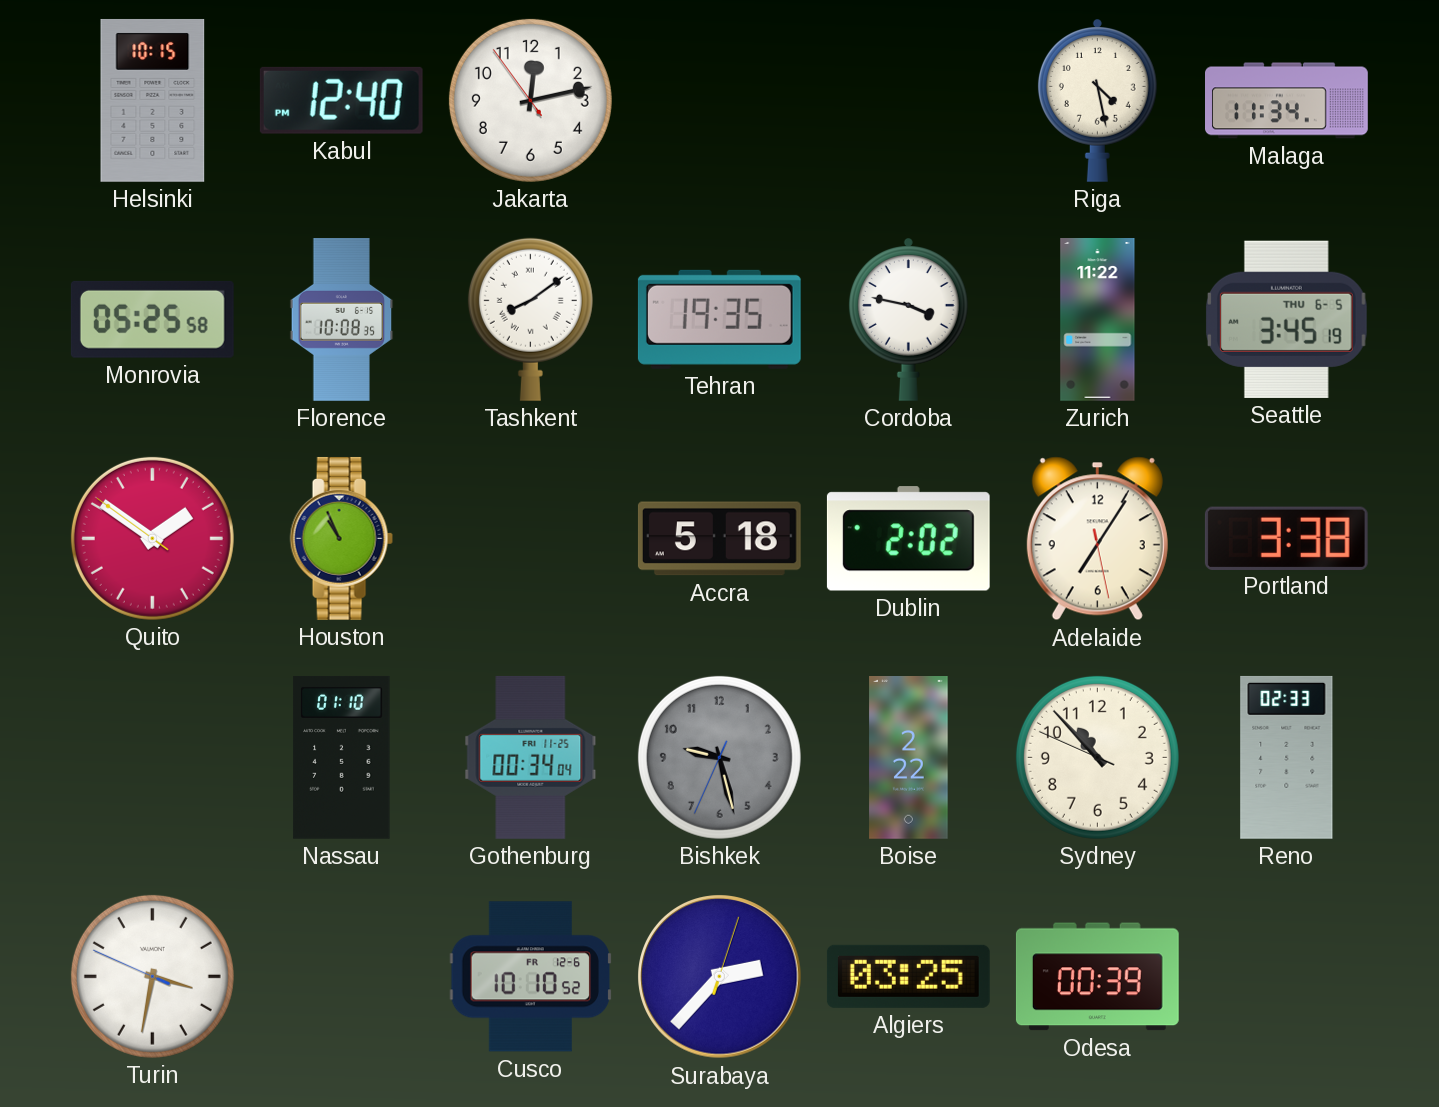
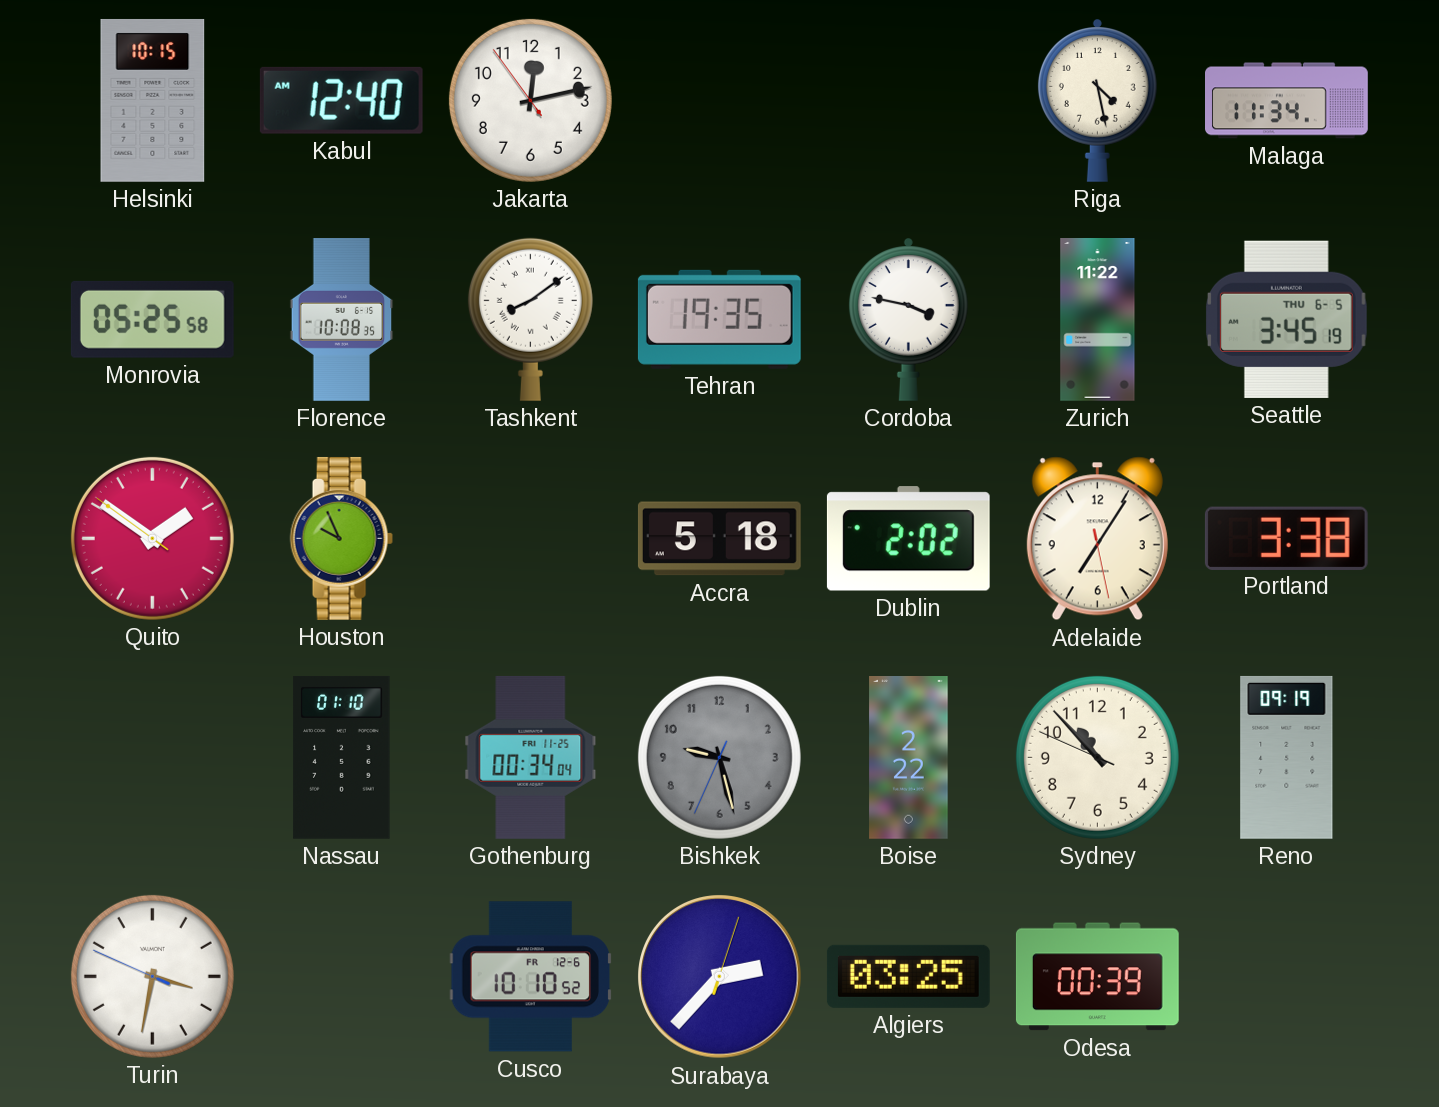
Kabul: 12:40 PM -> 12:40 AM
Houston: 10:56 -> 9:56
Reno: 02:33 -> 09:19
